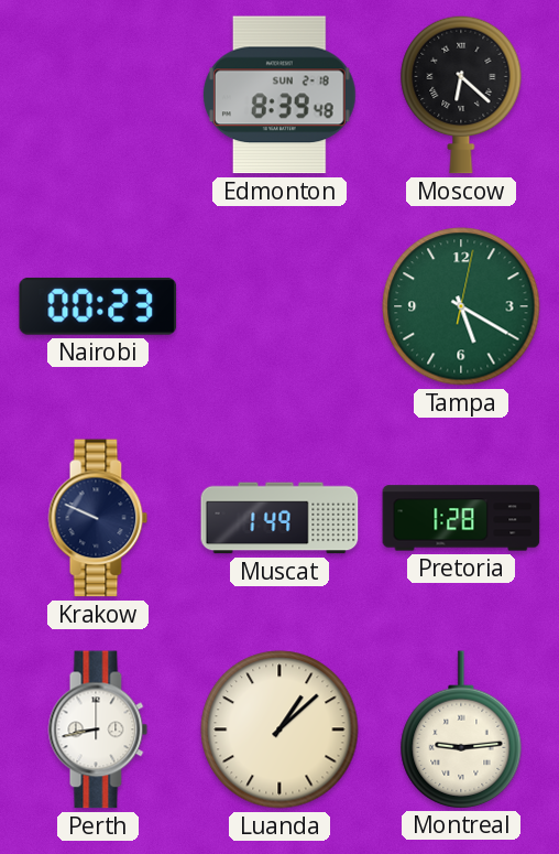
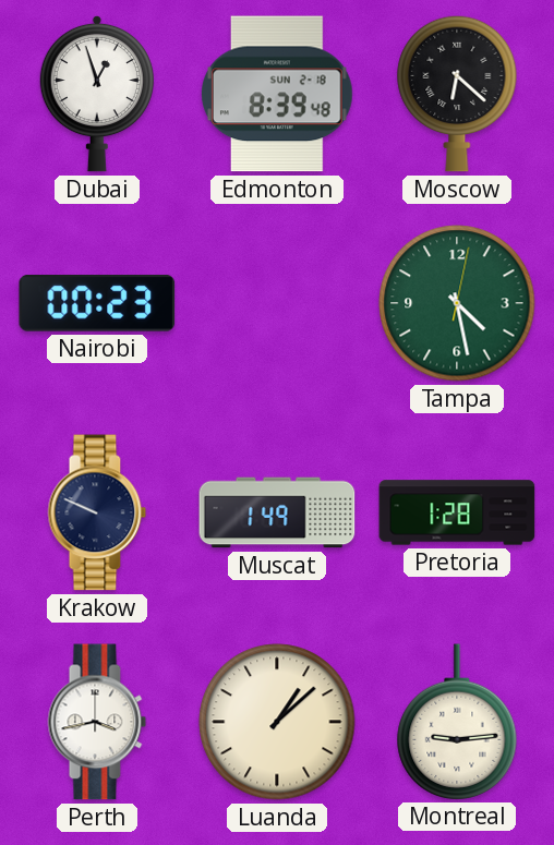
Dubai: none -> 12:57
Tampa: 5:20 -> 4:28
Perth: 8:43 -> 3:43
